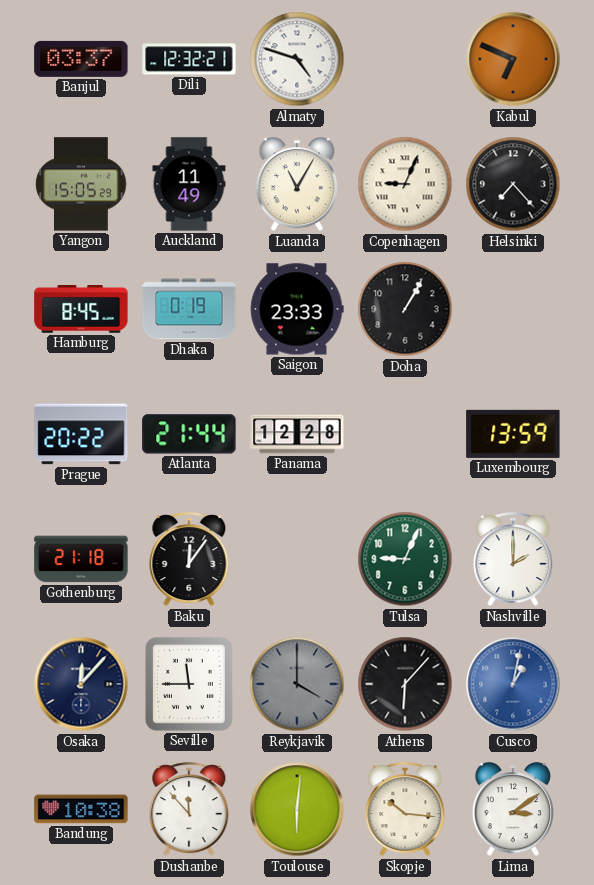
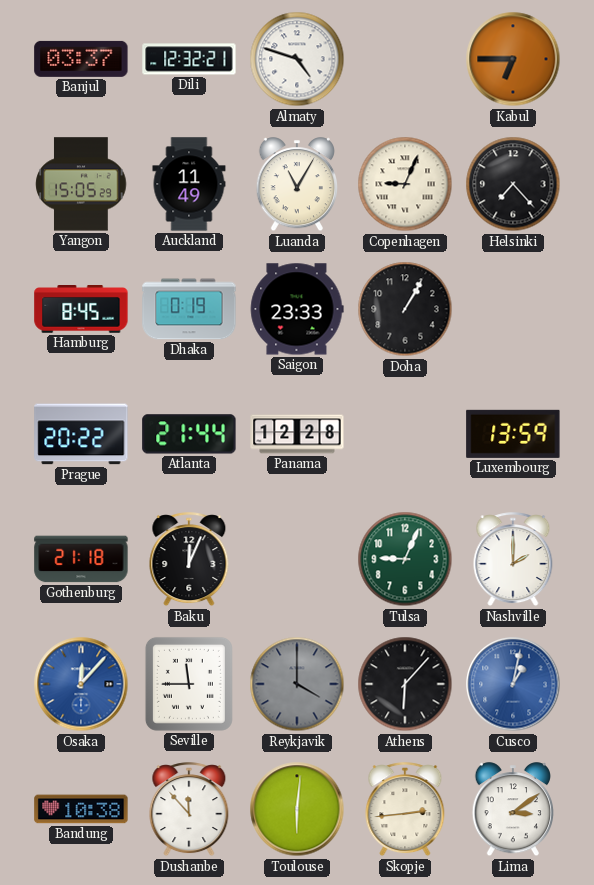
Kabul: 6:49 -> 6:45
Baku: 12:06 -> 12:04
Osaka dial: navy -> blue
Skopje: 10:16 -> 2:44
